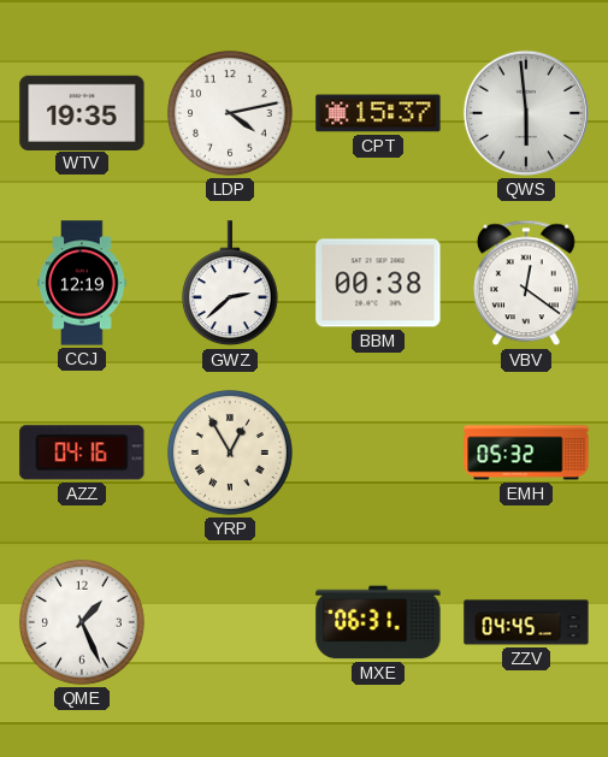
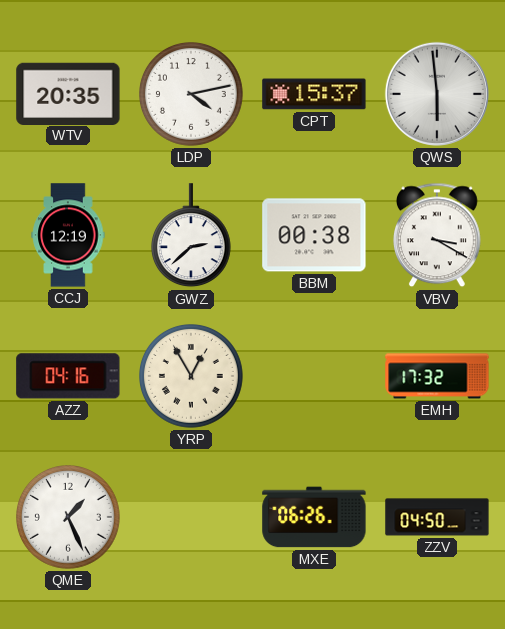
WTV: 19:35 -> 20:35
VBV: 12:21 -> 3:20
EMH: 05:32 -> 17:32
MXE: 06:31 -> 06:26
ZZV: 04:45 -> 04:50
